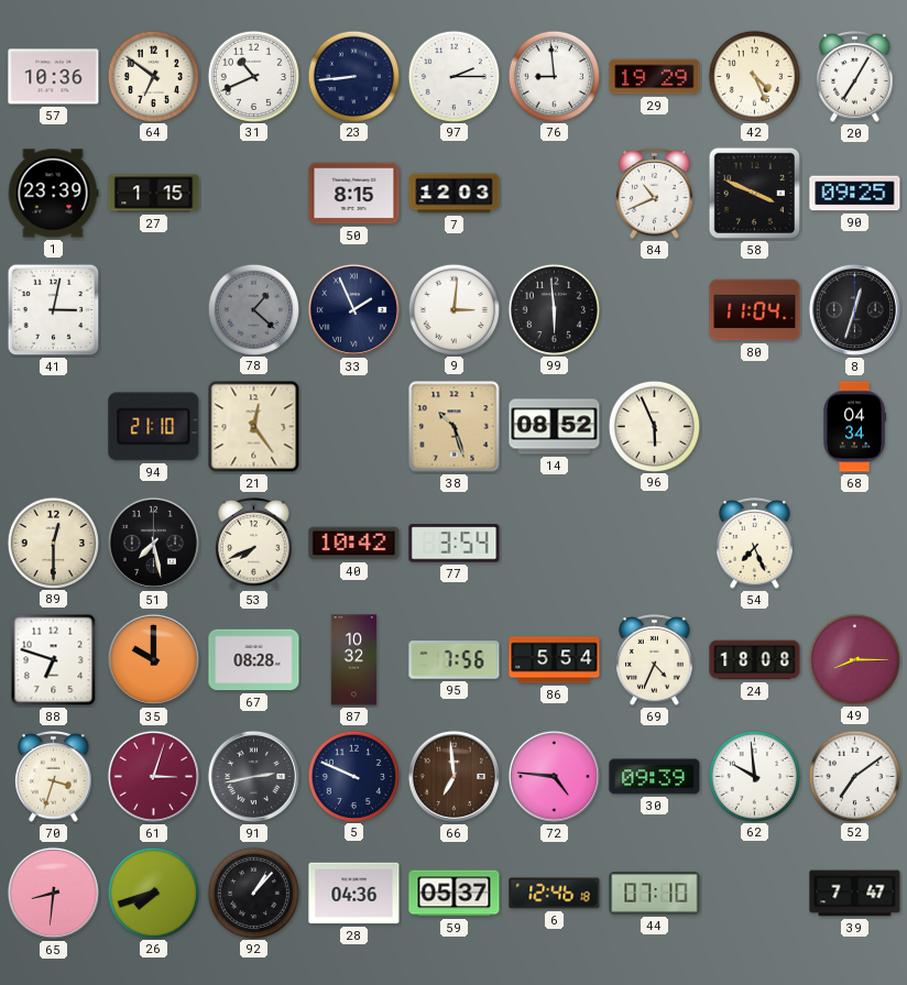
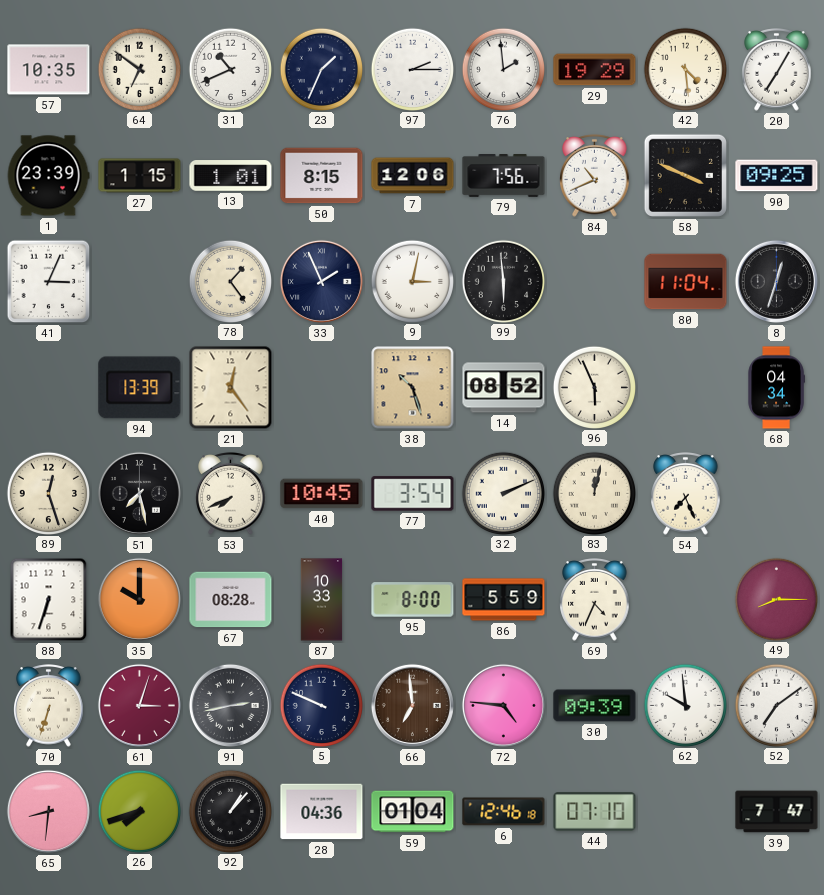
57: 10:36 -> 10:35
23: 8:44 -> 1:34
76: 8:59 -> 1:59
42: 4:26 -> 4:29
13: none -> 1:01
7: 12:03 -> 12:06
79: none -> 7:56
41: 3:02 -> 3:04
78: 1:22 -> 1:24
78 dial: grey -> cream
9: 3:01 -> 3:02
94: 21:10 -> 13:39
89: 12:30 -> 12:27
40: 10:42 -> 10:45
32: none -> 2:11
83: none -> 12:02
88: 6:48 -> 6:33
87: 10:32 -> 10:33
95: 7:56 -> 8:00
86: 5:54 -> 5:59
24: 18:08 -> none
70: 3:33 -> 6:33
59: 05:37 -> 01:04
